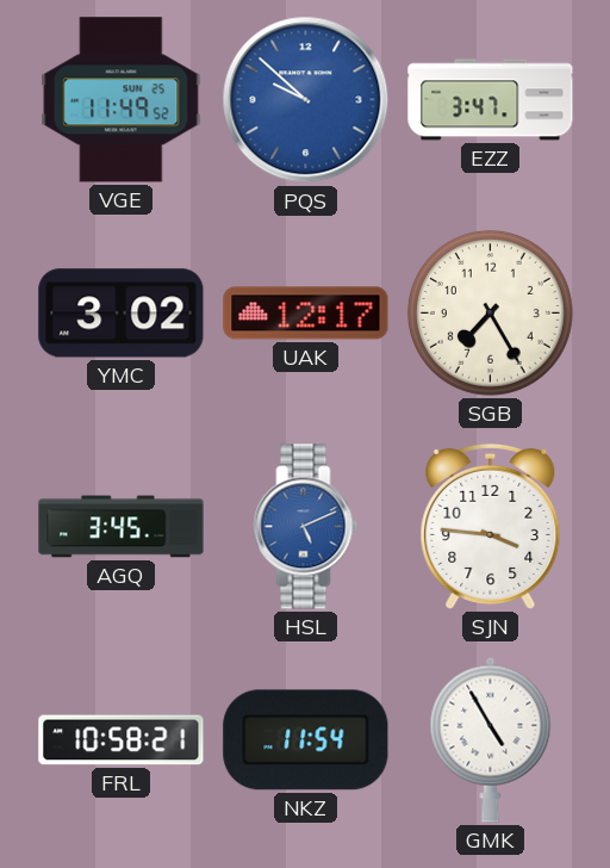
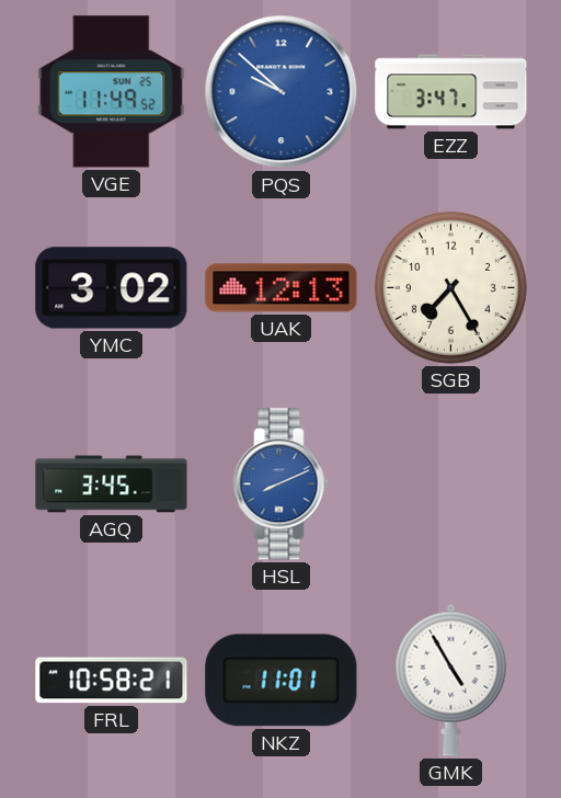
UAK: 12:17 -> 12:13
HSL: 5:11 -> 8:11
SJN: 3:46 -> none
NKZ: 11:54 -> 11:01
